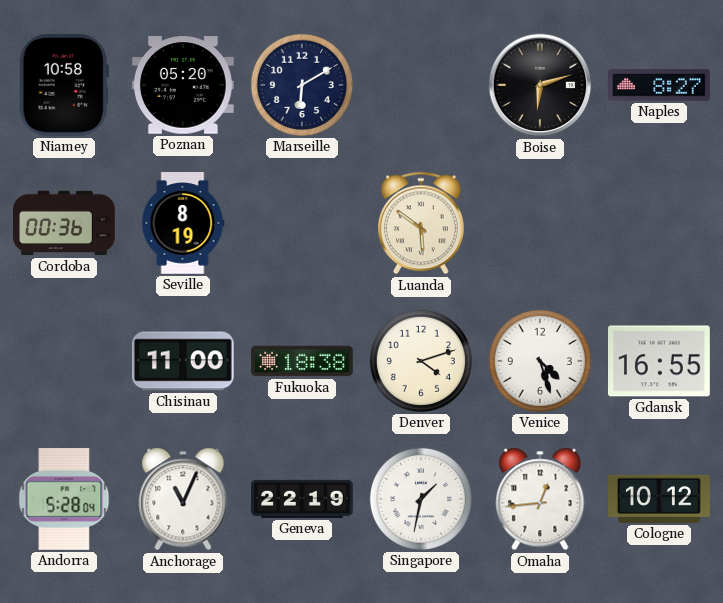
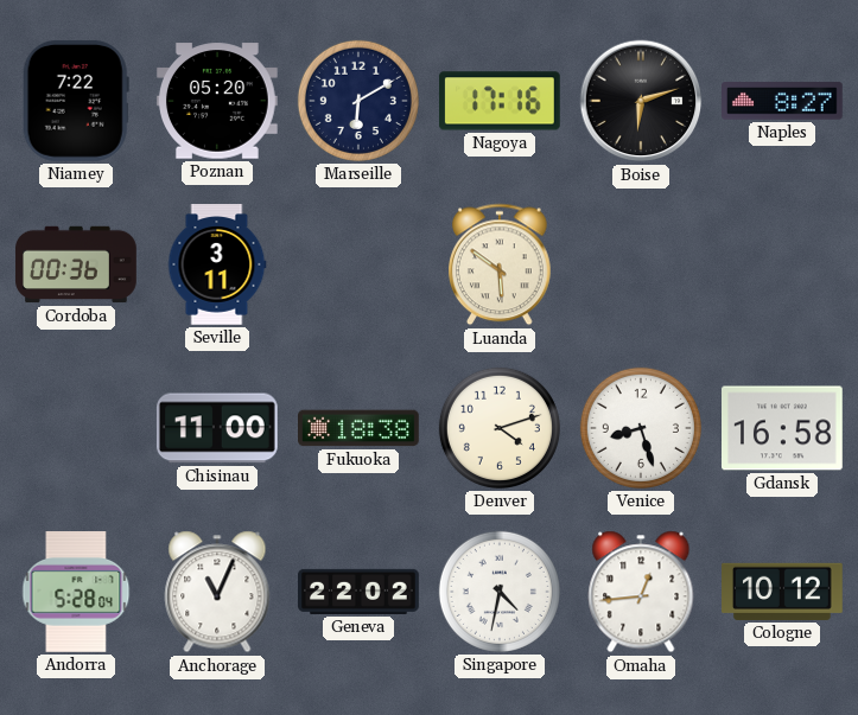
Niamey: 10:58 -> 7:22
Nagoya: none -> 17:16
Seville: 8:19 -> 3:11
Venice: 4:27 -> 8:27
Gdansk: 16:55 -> 16:58
Geneva: 22:19 -> 22:02
Singapore: 1:32 -> 4:32
